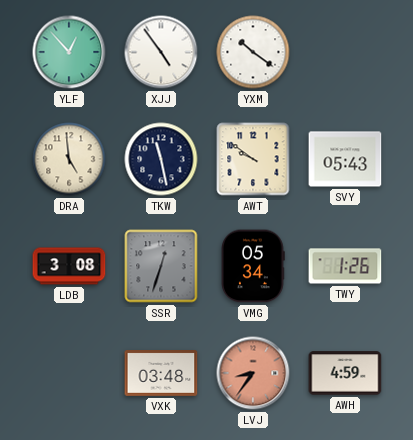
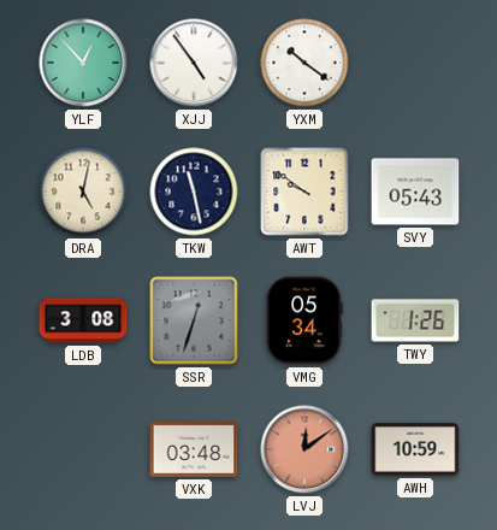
DRA: 4:59 -> 5:02
LVJ: 8:36 -> 12:09
AWH: 4:59 -> 10:59
